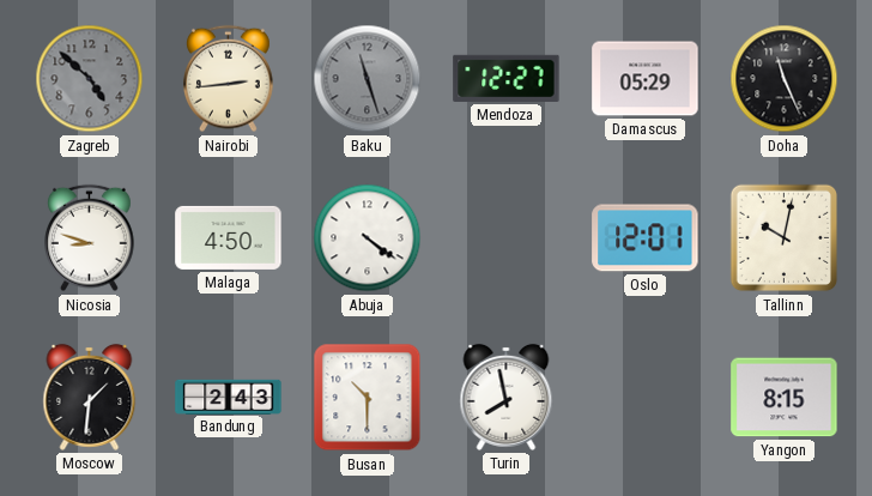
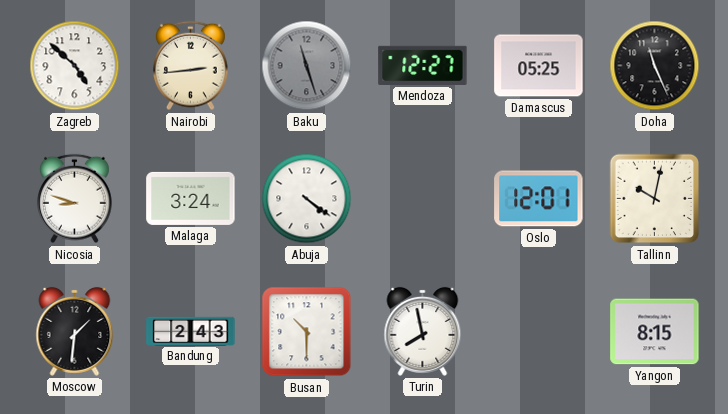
Zagreb dial: grey -> white
Damascus: 05:29 -> 05:25
Malaga: 4:50 -> 3:24
